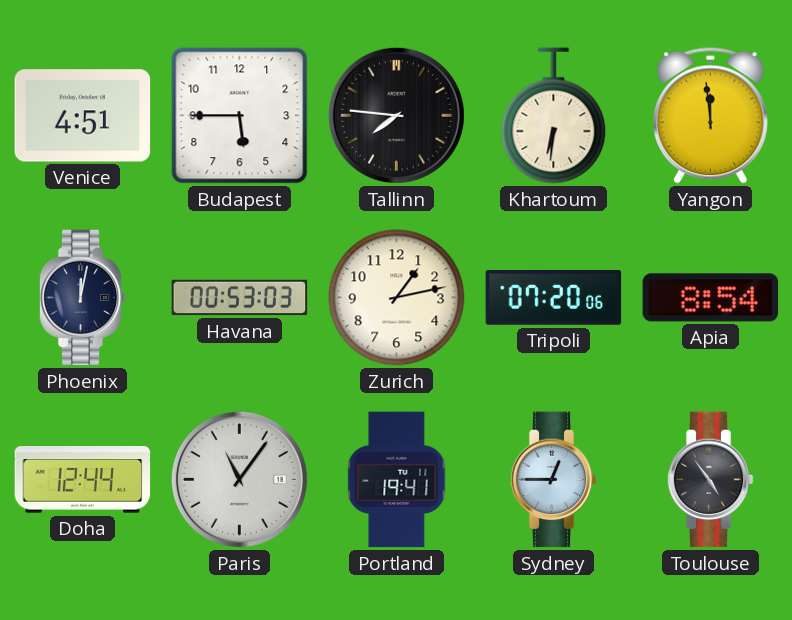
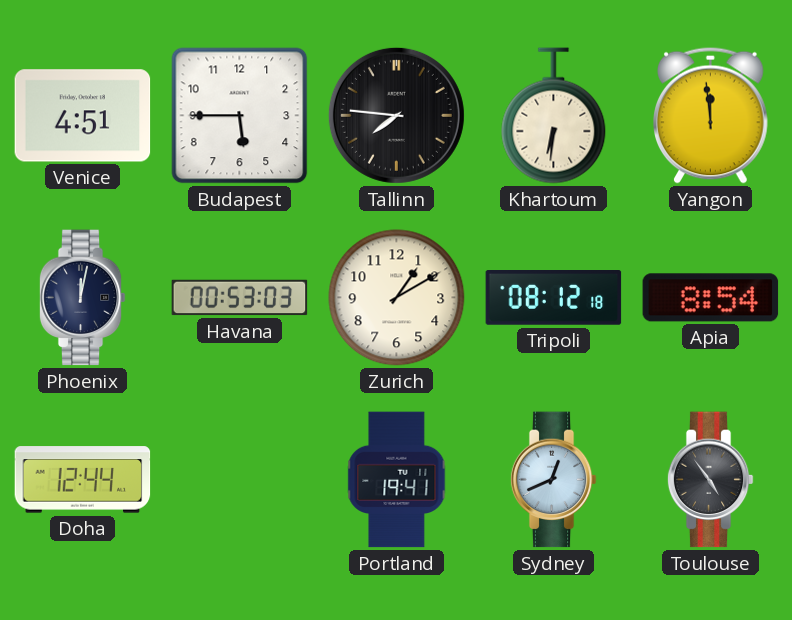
Zurich: 1:13 -> 1:10
Tripoli: 07:20 -> 08:12
Paris: 11:06 -> none
Sydney: 12:45 -> 12:41
